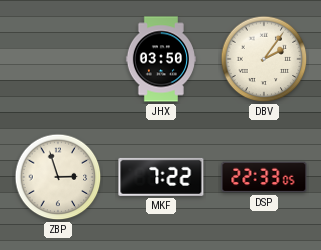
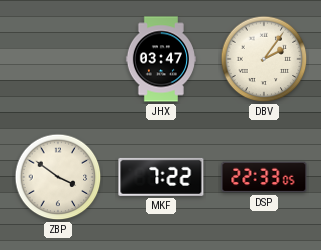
JHX: 03:50 -> 03:47
ZBP: 2:57 -> 3:51
